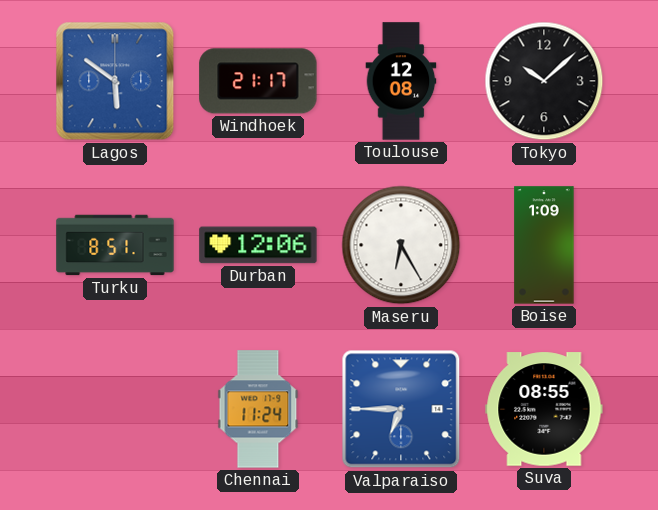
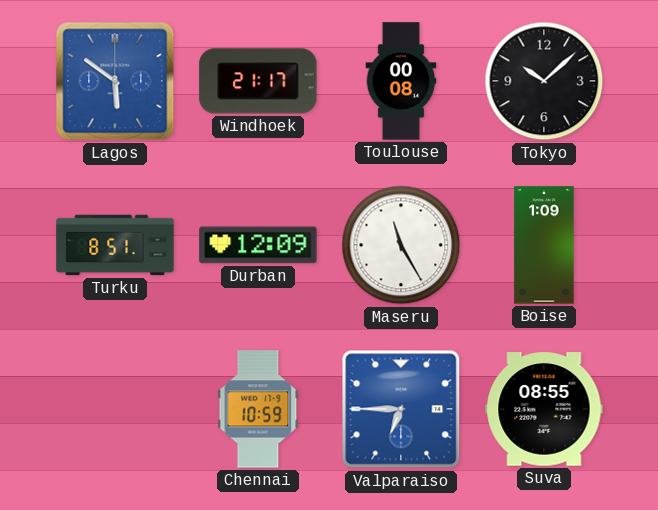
Toulouse: 12:08 -> 00:08
Durban: 12:06 -> 12:09
Maseru: 6:25 -> 11:25
Chennai: 11:24 -> 10:59
